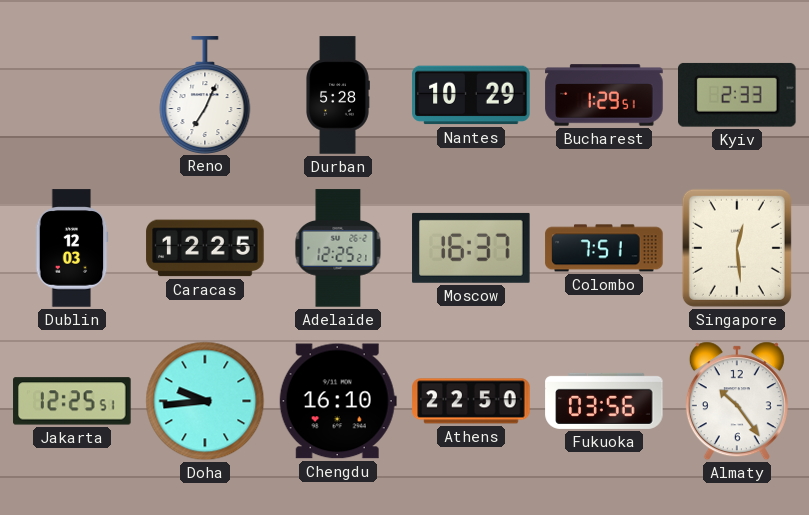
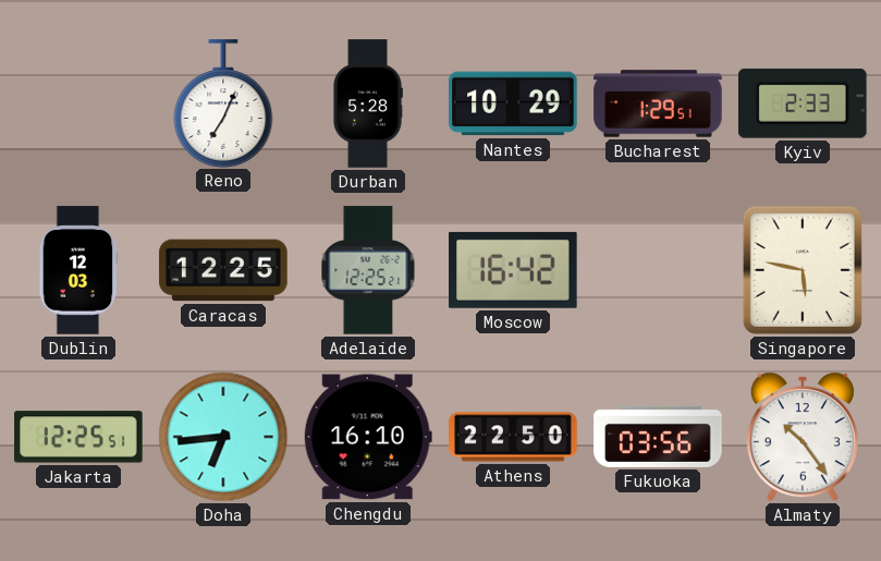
Moscow: 16:37 -> 16:42
Colombo: 7:51 -> none
Singapore: 12:29 -> 5:47
Doha: 9:44 -> 6:44
